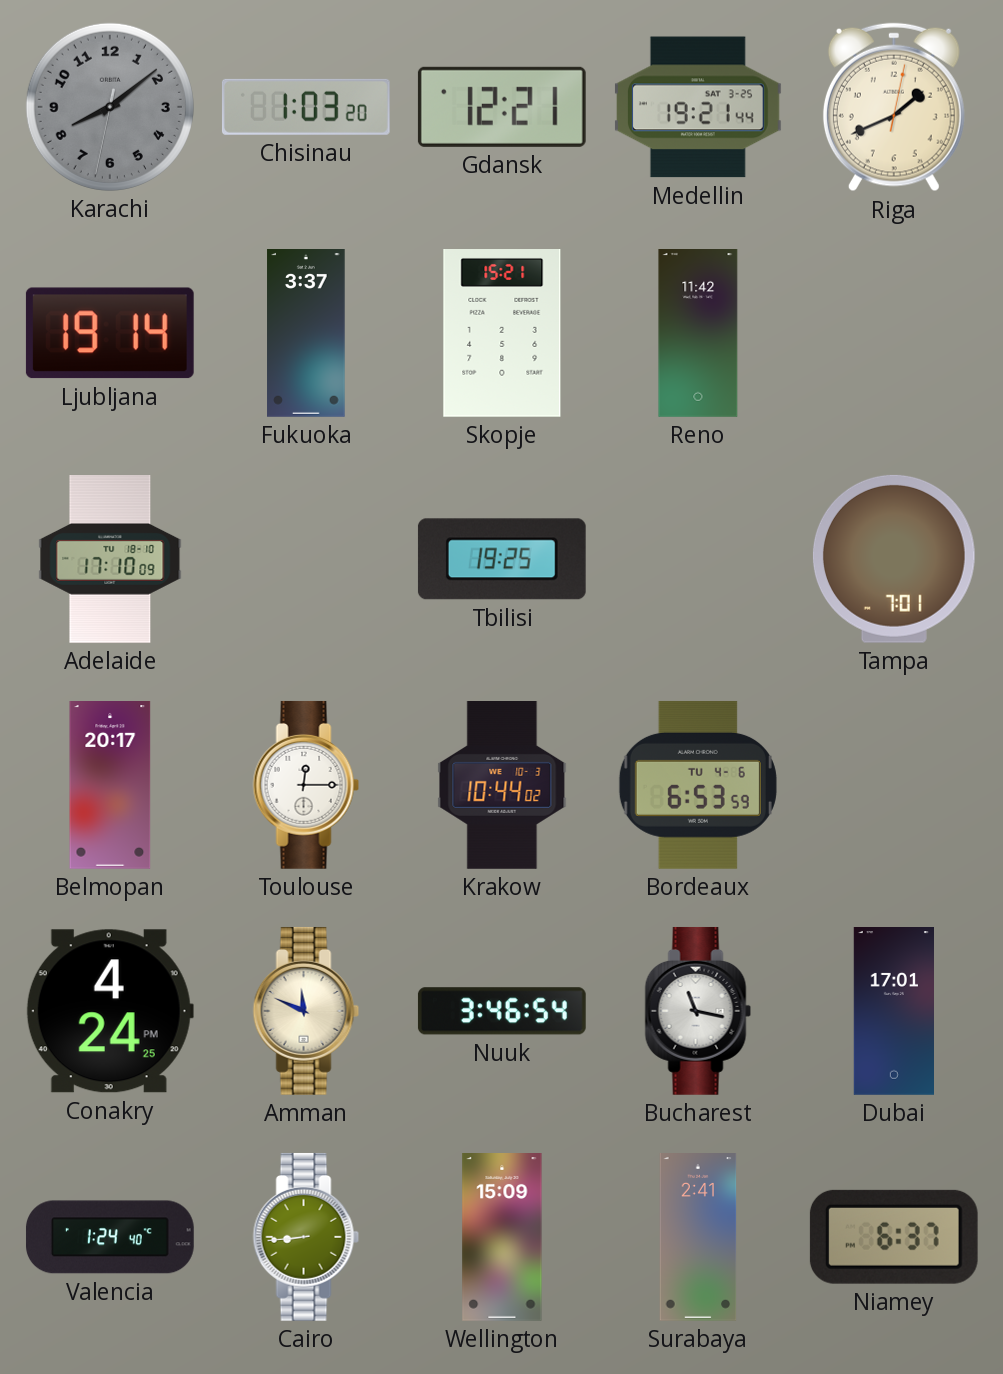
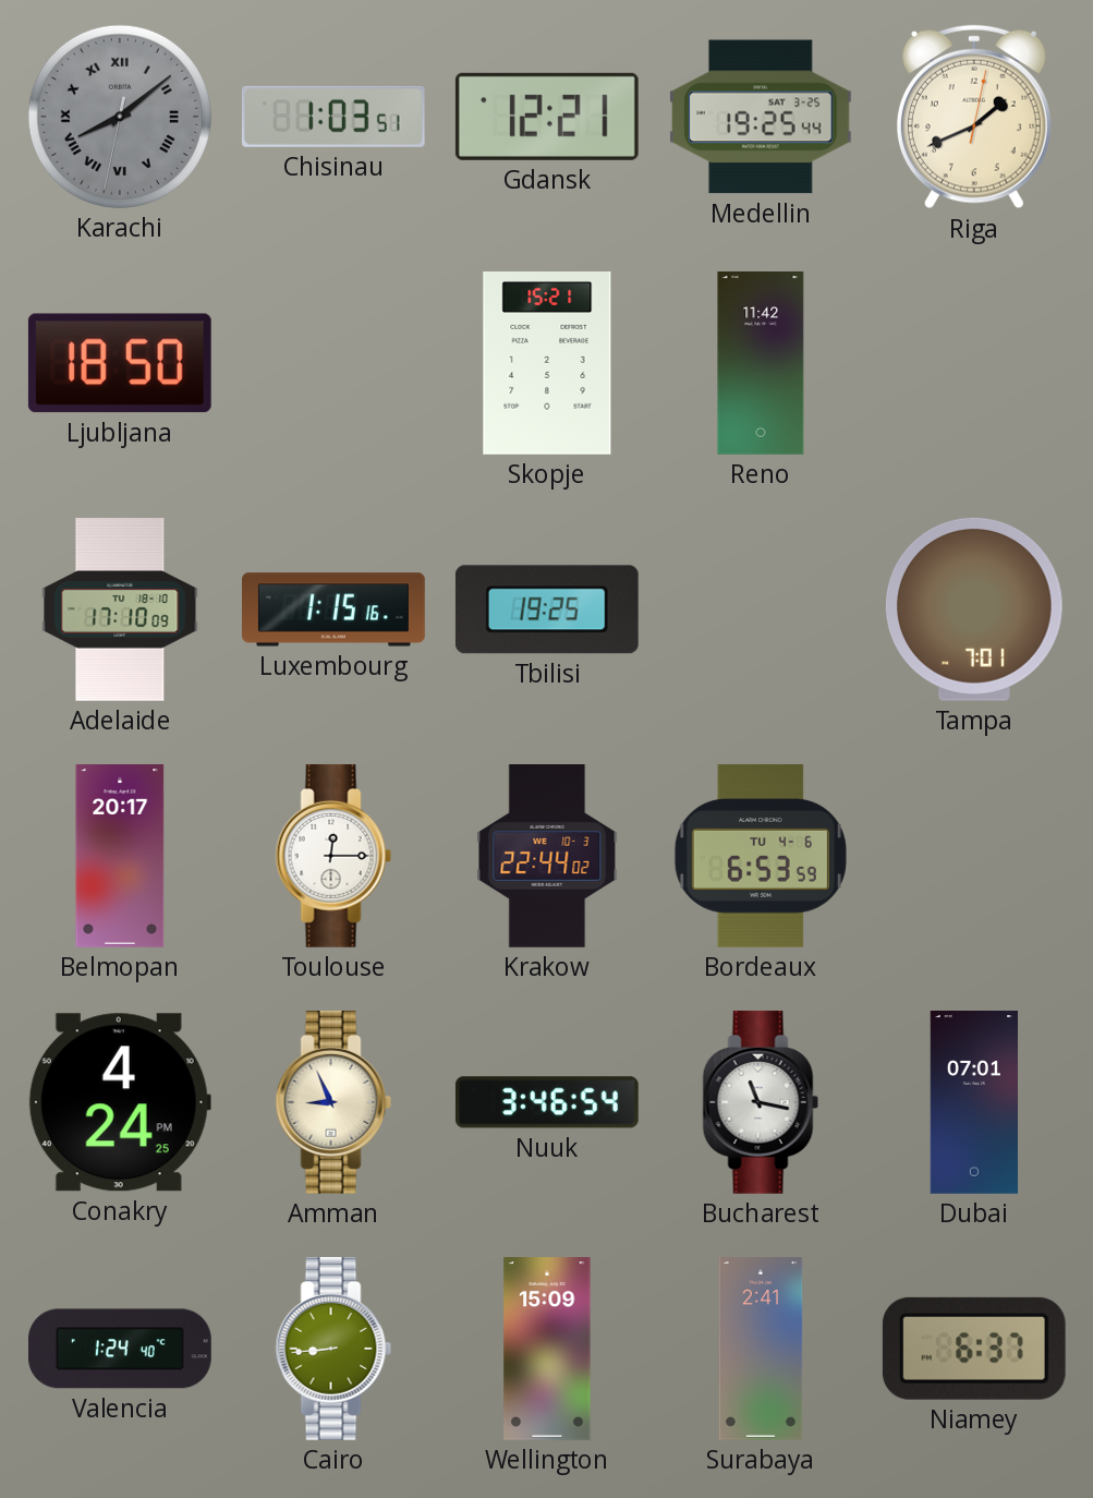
Karachi numerals: Arabic -> Roman
Chisinau: 1:03:20 -> 1:03:51
Medellin: 19:21 -> 19:25
Ljubljana: 19:14 -> 18:50
Fukuoka: 3:37 -> none
Luxembourg: none -> 1:15
Krakow: 10:44 -> 22:44
Amman: 11:49 -> 8:56
Dubai: 17:01 -> 07:01
